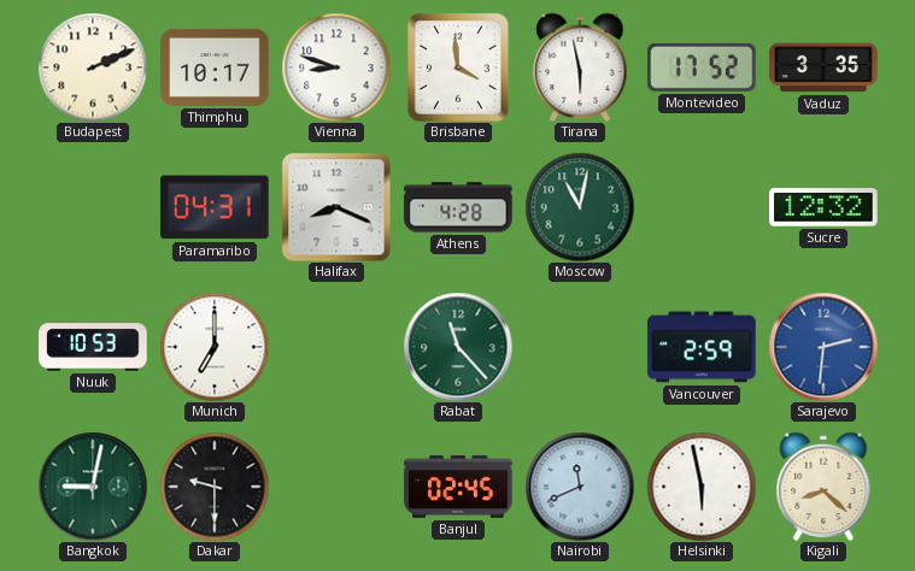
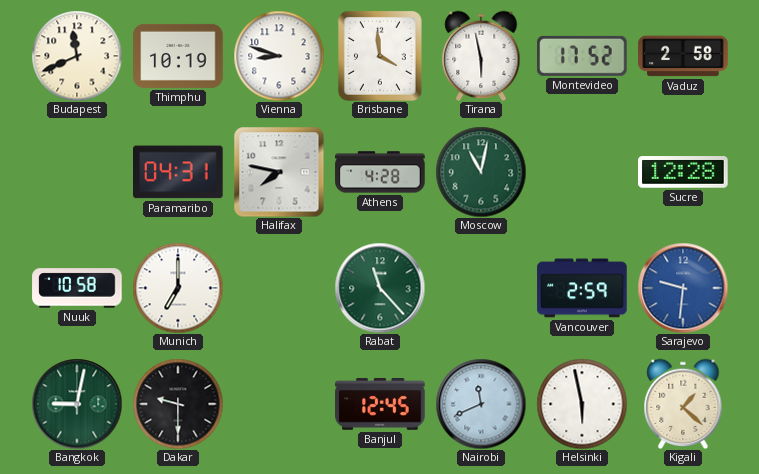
Budapest: 2:11 -> 11:41
Thimphu: 10:17 -> 10:19
Vaduz: 3:35 -> 2:58
Halifax: 8:19 -> 7:47
Sucre: 12:32 -> 12:28
Nuuk: 10:53 -> 10:58
Sarajevo: 2:31 -> 9:31
Banjul: 02:45 -> 12:45
Kigali: 8:22 -> 1:22
